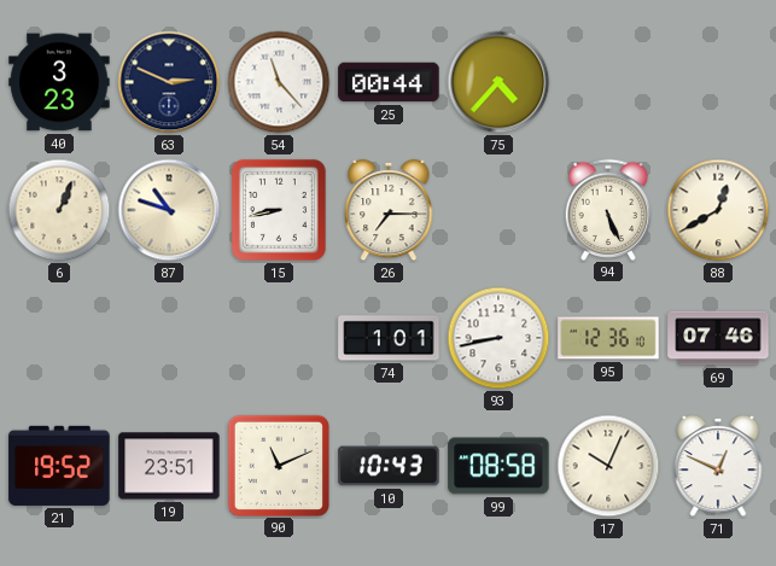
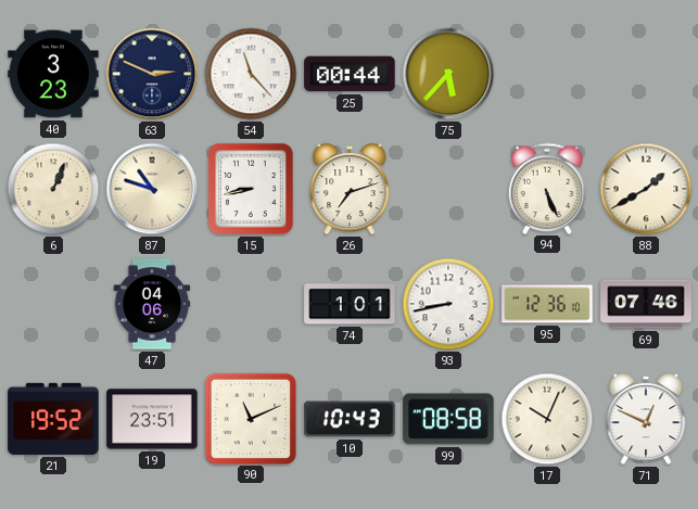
75: 4:37 -> 5:37
26: 7:15 -> 7:12
88: 12:40 -> 1:40
47: none -> 04:06
